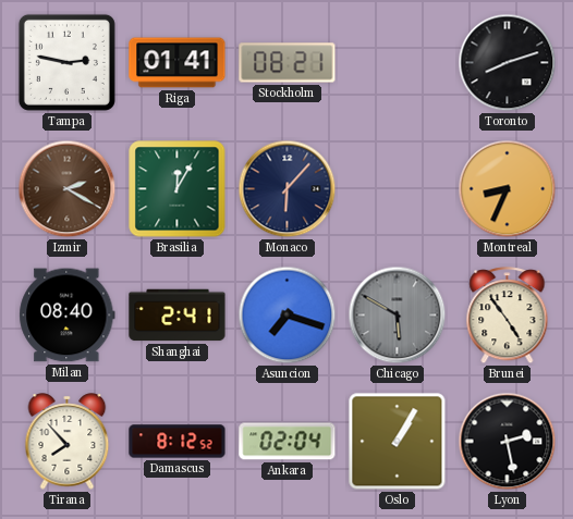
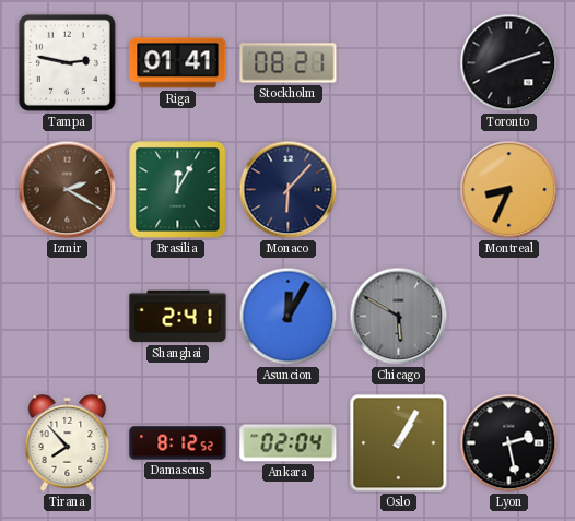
Milan: 08:40 -> none
Asuncion: 7:18 -> 12:05
Brunei: 4:54 -> none
